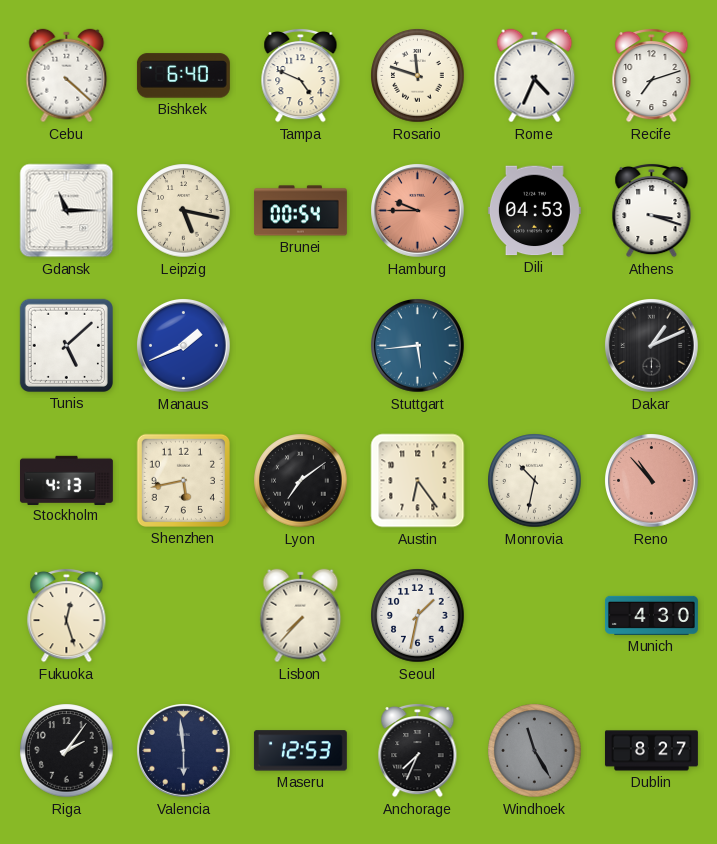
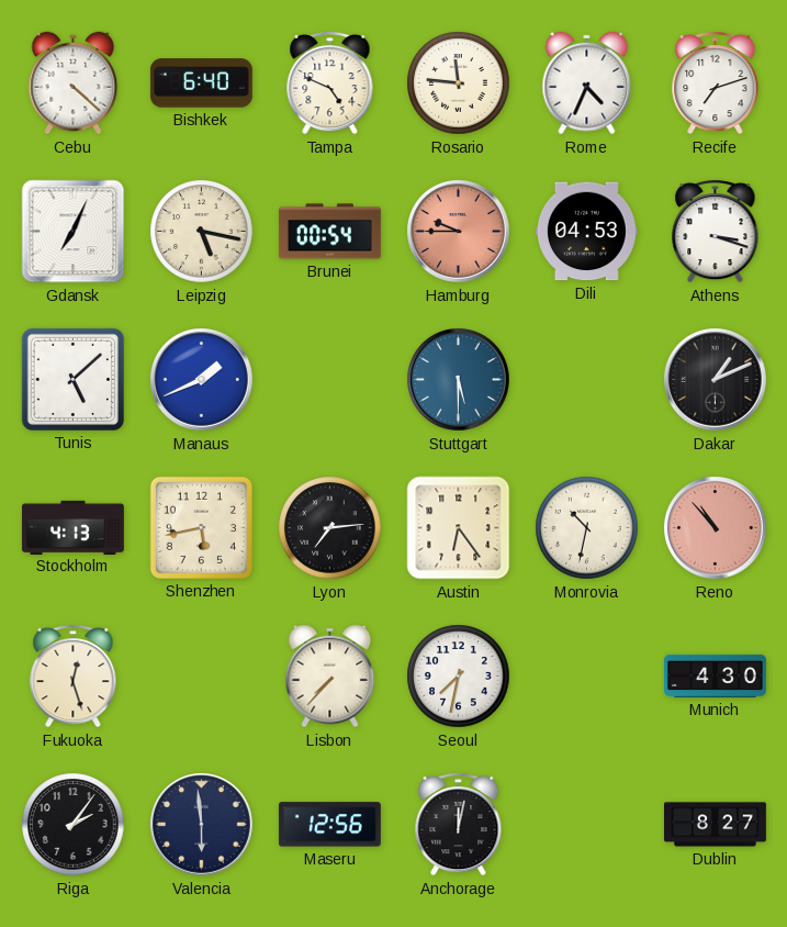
Rosario: 11:48 -> 11:46
Gdansk: 11:15 -> 7:04
Stuttgart: 5:44 -> 5:30
Lyon: 7:09 -> 7:14
Seoul: 1:32 -> 7:32
Maseru: 12:53 -> 12:56
Anchorage: 7:34 -> 12:02
Windhoek: 11:25 -> none
